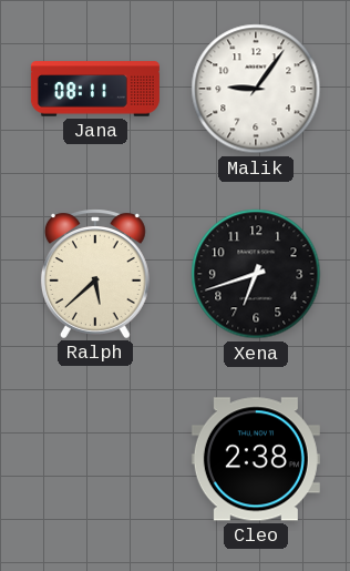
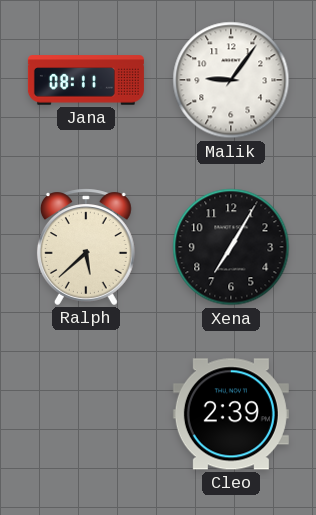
Xena: 6:42 -> 7:05
Cleo: 2:38 -> 2:39
